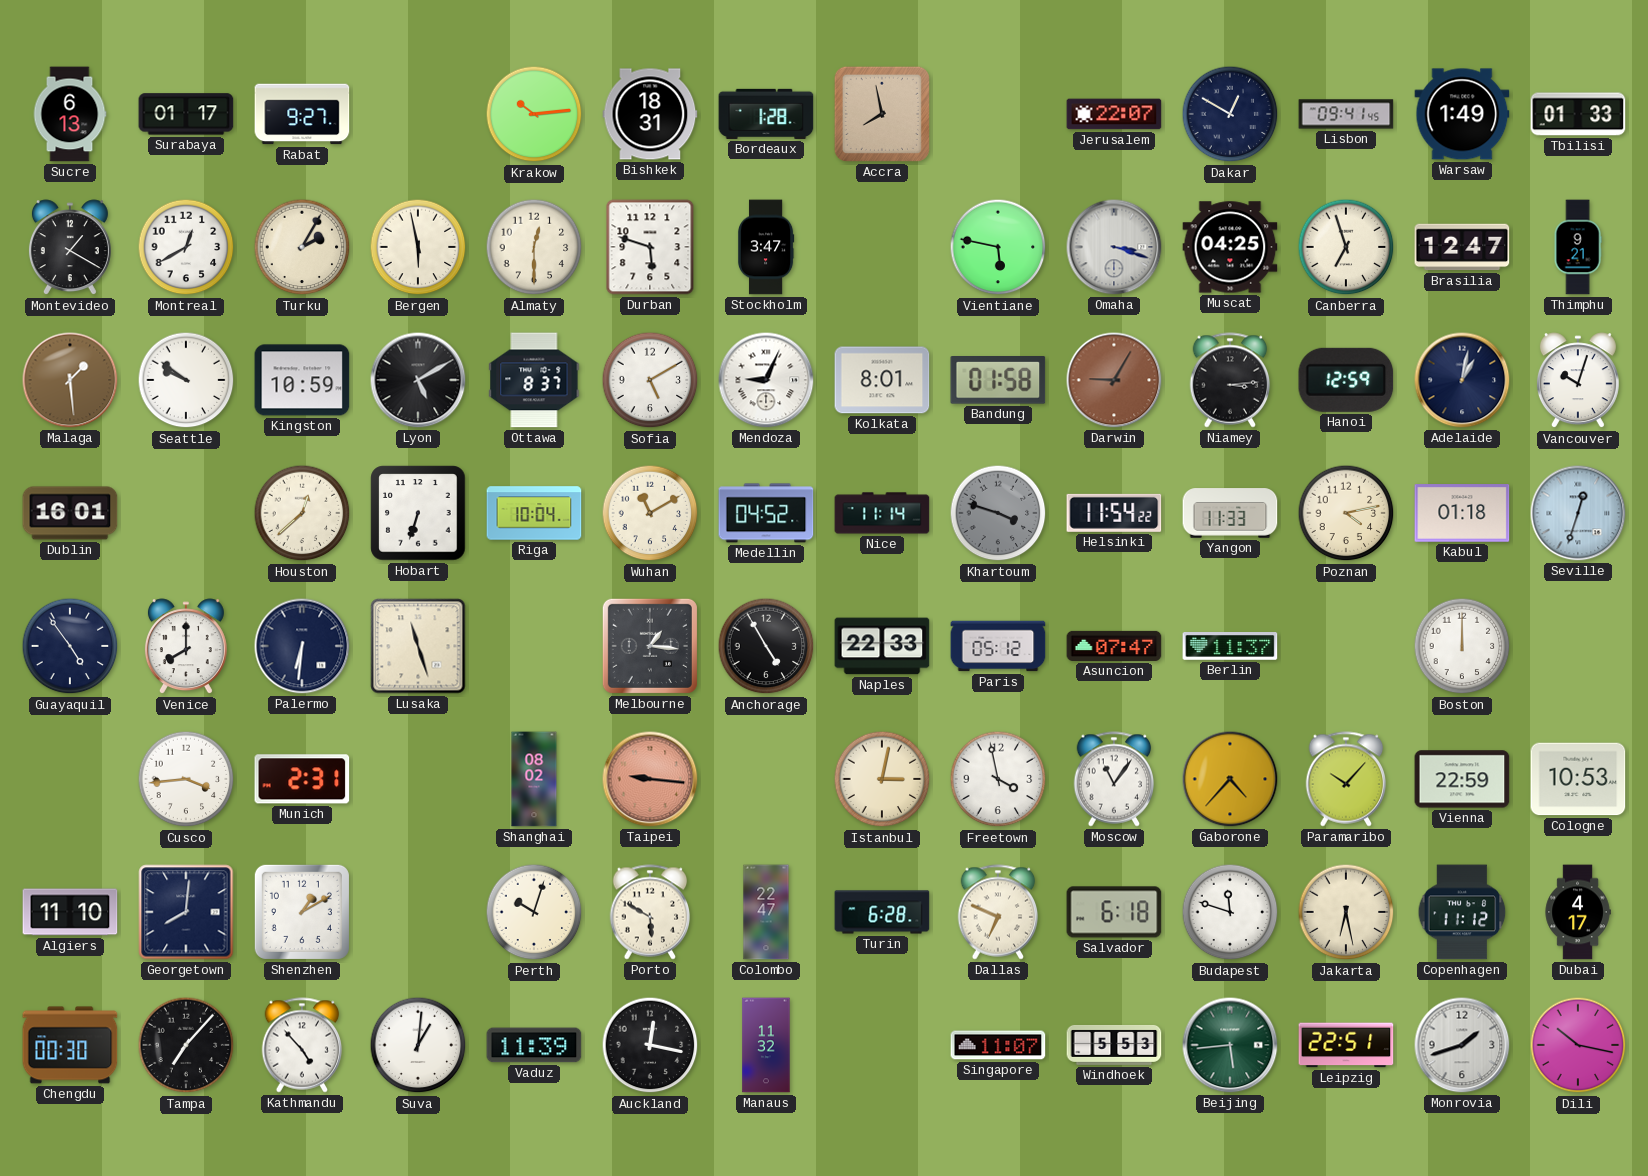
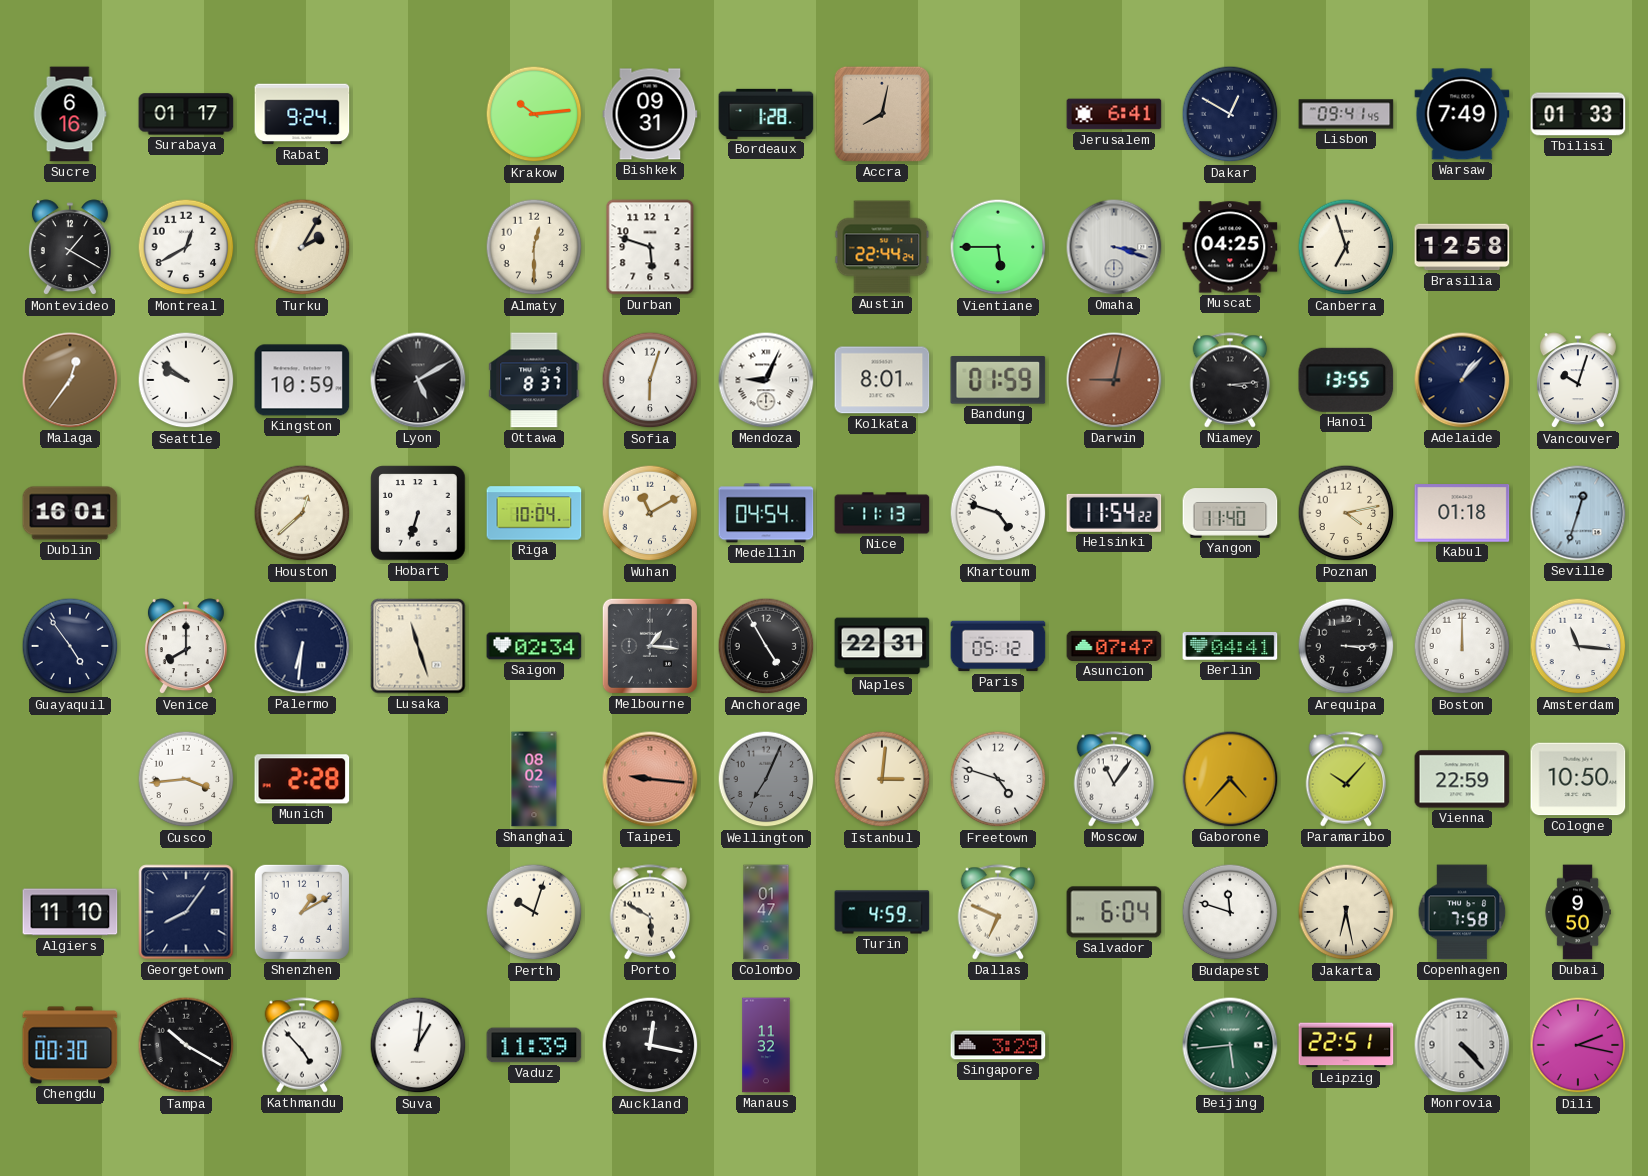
Sucre: 6:13 -> 6:16
Rabat: 9:27 -> 9:24
Bishkek: 18:31 -> 09:31
Accra: 7:58 -> 8:02
Jerusalem: 22:07 -> 6:41
Warsaw: 1:49 -> 7:49
Bergen: 5:58 -> none
Stockholm: 3:47 -> none
Austin: none -> 22:44
Vientiane: 5:47 -> 5:45
Brasilia: 12:47 -> 12:58
Thimphu: 9:21 -> none
Malaga: 1:29 -> 12:36
Sofia: 5:10 -> 6:03
Bandung: 01:58 -> 01:59
Darwin: 9:05 -> 9:02
Hanoi: 12:59 -> 13:55
Adelaide: 1:02 -> 1:07
Medellin: 04:52 -> 04:54
Nice: 11:14 -> 11:13
Khartoum: 3:48 -> 4:48
Khartoum dial: grey -> white
Yangon: 11:33 -> 11:40
Saigon: none -> 02:34
Naples: 22:33 -> 22:31
Berlin: 11:37 -> 04:41
Arequipa: none -> 3:15
Amsterdam: none -> 11:16
Munich: 2:31 -> 2:28
Wellington: none -> 7:04
Istanbul: 3:02 -> 3:01
Freetown: 3:58 -> 4:48
Cologne: 10:53 -> 10:50
Georgetown: 8:01 -> 8:06
Colombo: 22:47 -> 01:47
Turin: 6:28 -> 4:59
Salvador: 6:18 -> 6:04
Copenhagen: 11:12 -> 7:58
Dubai: 4:17 -> 9:50
Tampa: 7:07 -> 10:20
Singapore: 11:07 -> 3:29
Windhoek: 5:53 -> none
Monrovia: 1:42 -> 4:23
Dili: 10:17 -> 2:17
